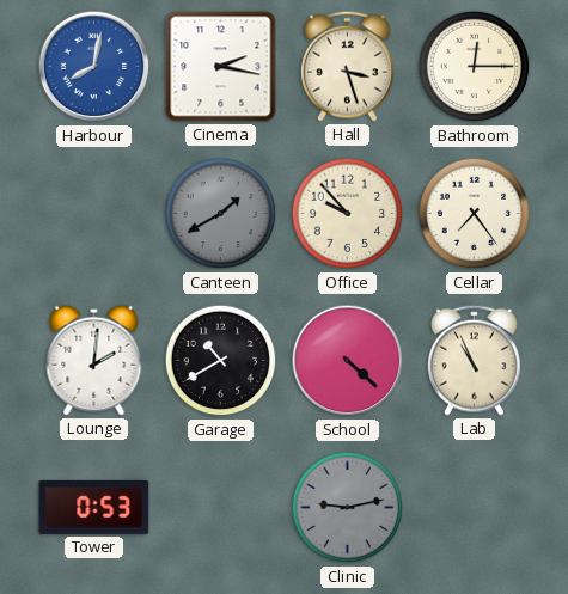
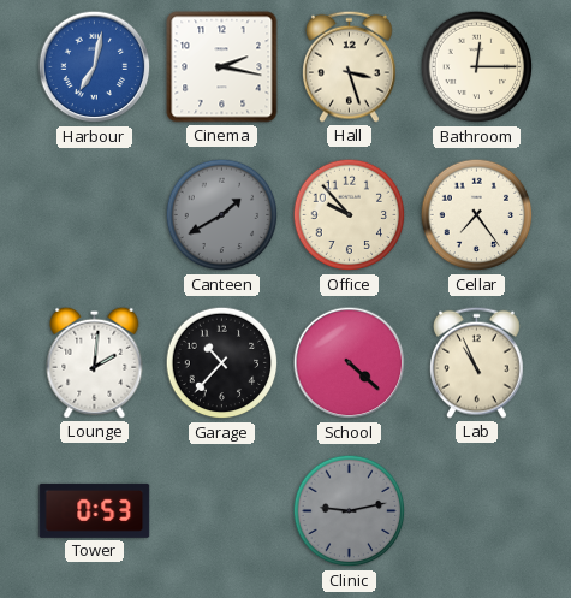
Harbour: 8:02 -> 7:02
Garage: 10:40 -> 10:37
